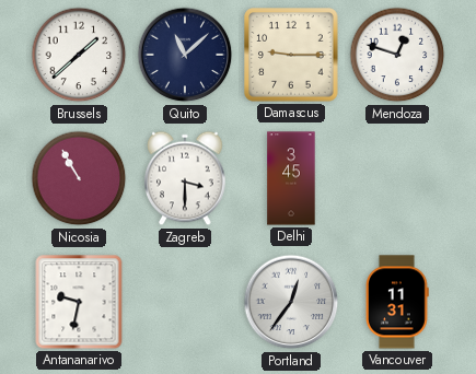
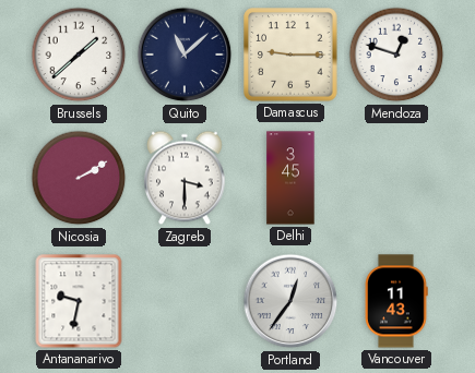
Nicosia: 10:55 -> 2:10
Vancouver: 11:31 -> 11:43
